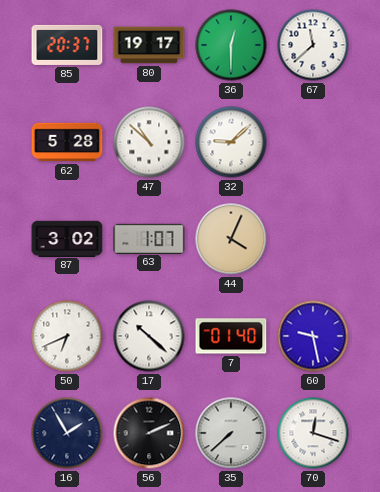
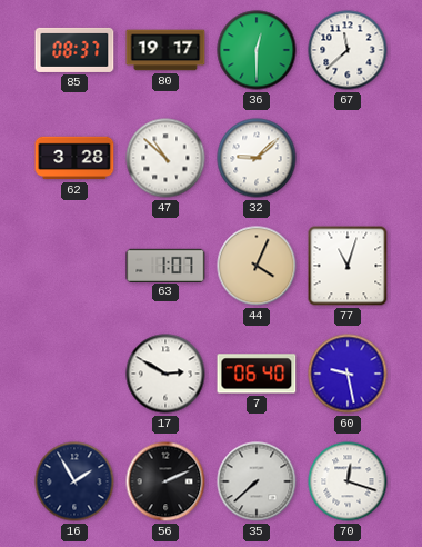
85: 20:37 -> 08:37
62: 5:28 -> 3:28
87: 3:02 -> none
77: none -> 11:03
50: 6:41 -> none
17: 10:22 -> 2:50
7: 01:40 -> 06:40
